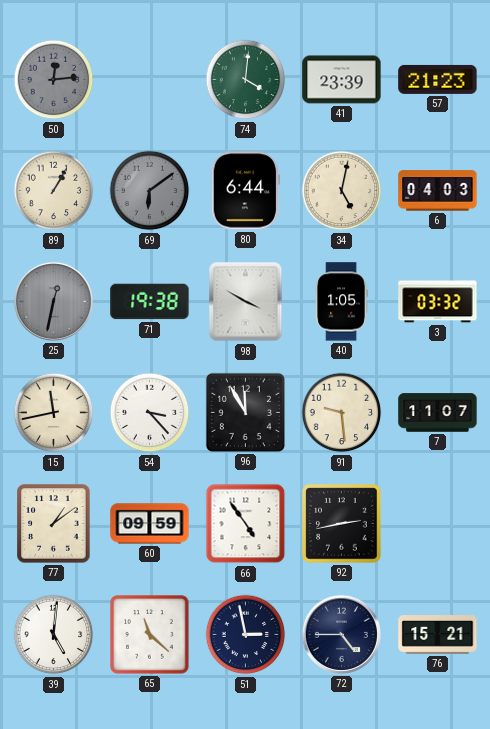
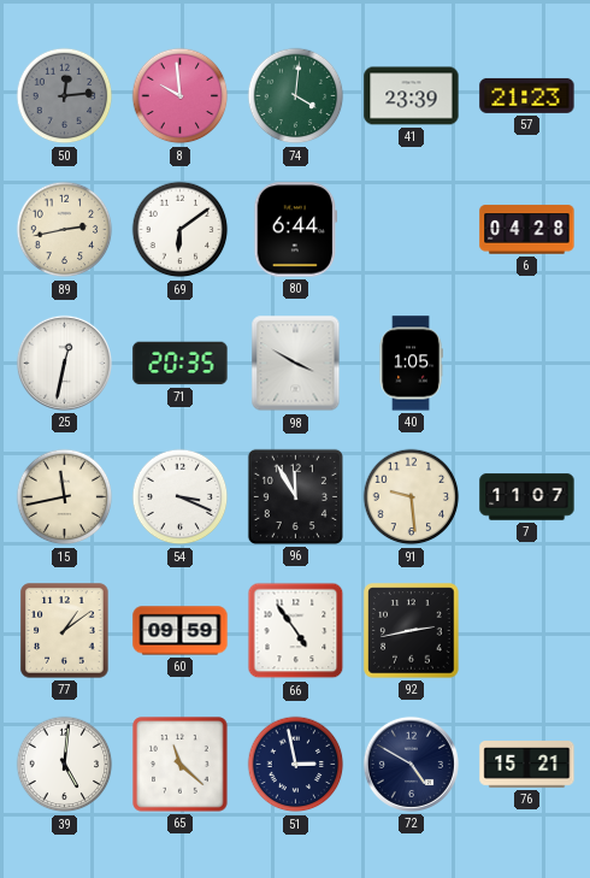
8: none -> 9:59
89: 1:05 -> 2:43
69 dial: grey -> white
34: 5:02 -> none
6: 04:03 -> 04:28
25 dial: grey -> white
71: 19:38 -> 20:35
3: 03:32 -> none
54: 3:23 -> 3:19
72: 4:45 -> 4:50
